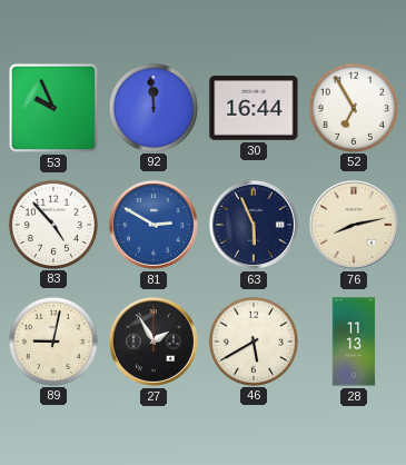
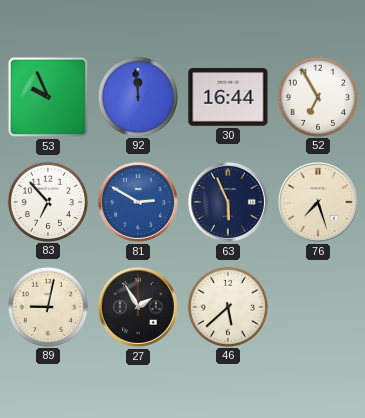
83: 4:53 -> 6:53
76: 8:13 -> 7:27
46: 5:40 -> 5:38
28: 11:13 -> none
